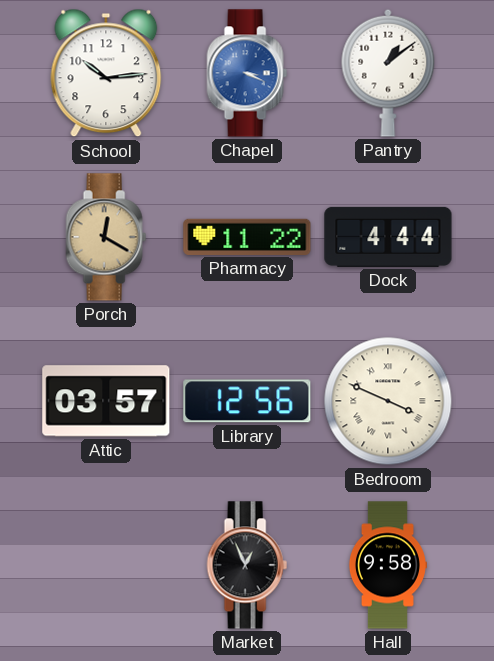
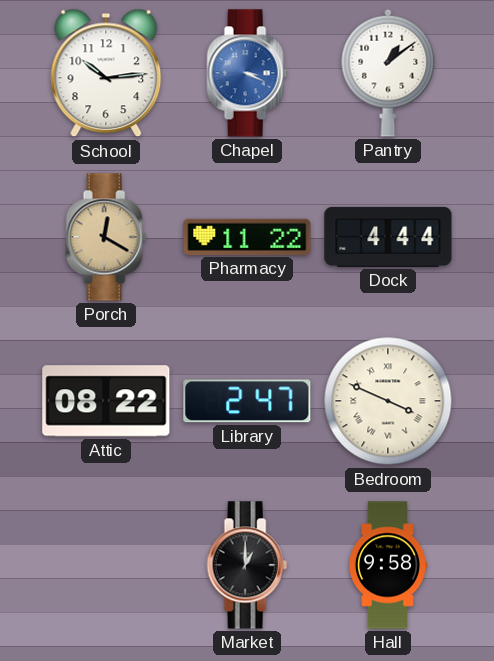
Attic: 03:57 -> 08:22
Library: 12:56 -> 2:47
Market: 12:56 -> 1:00
